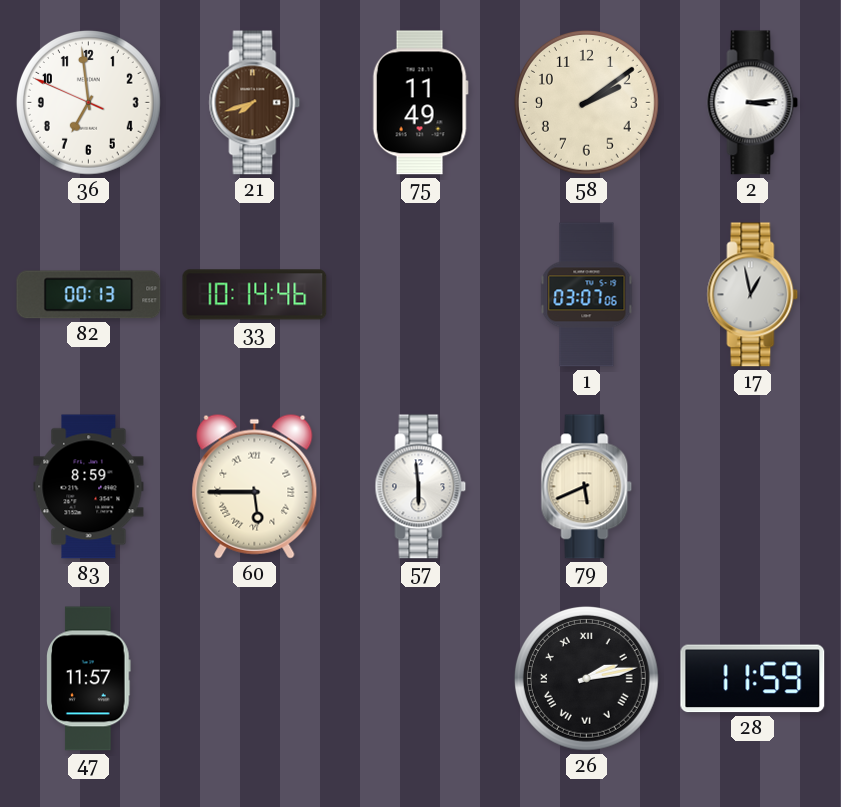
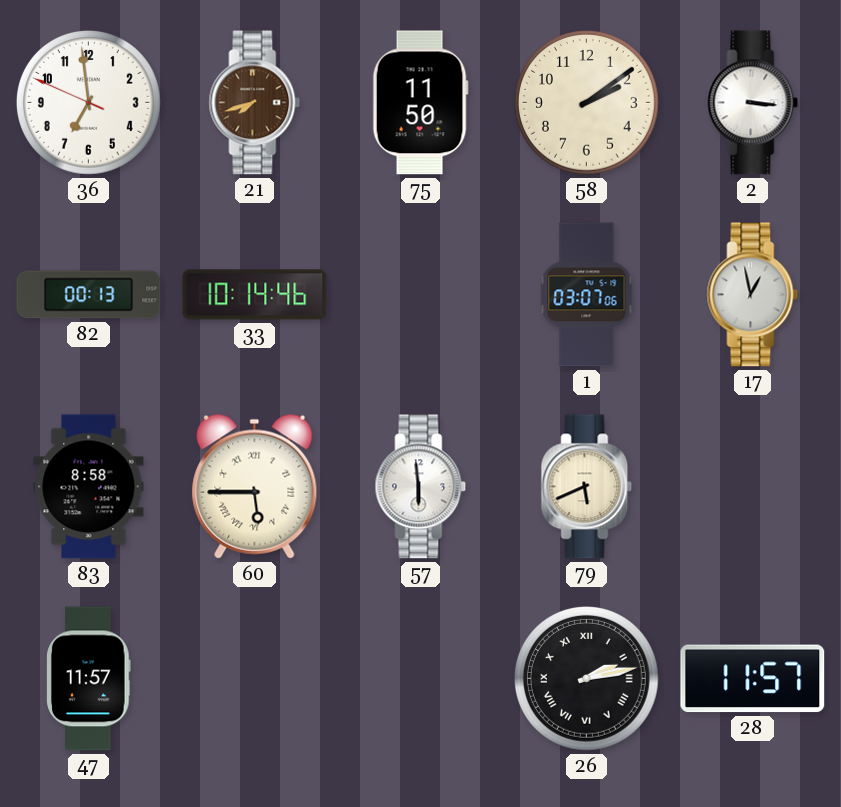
75: 11:49 -> 11:50
2: 3:14 -> 3:16
83: 8:59 -> 8:58
28: 11:59 -> 11:57
